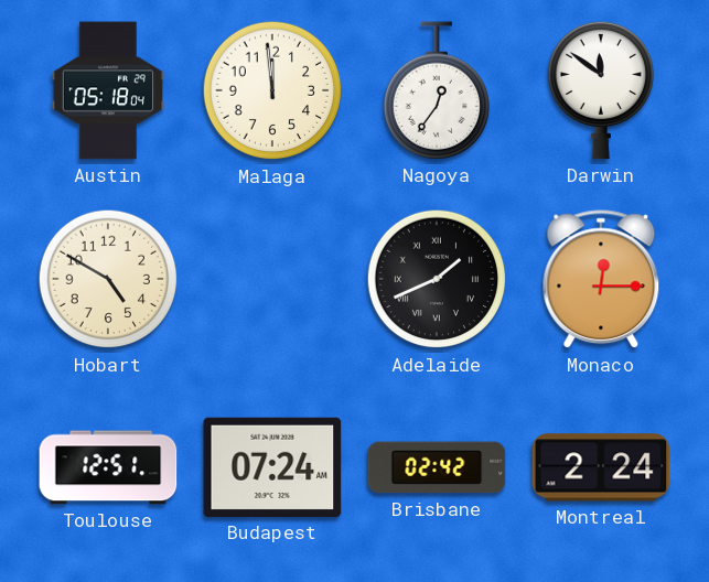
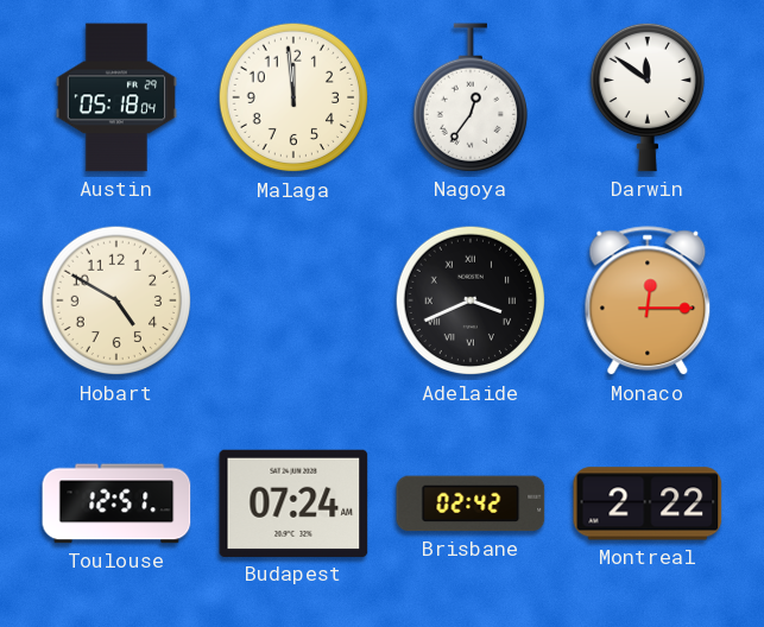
Adelaide: 1:41 -> 3:41
Montreal: 2:24 -> 2:22
